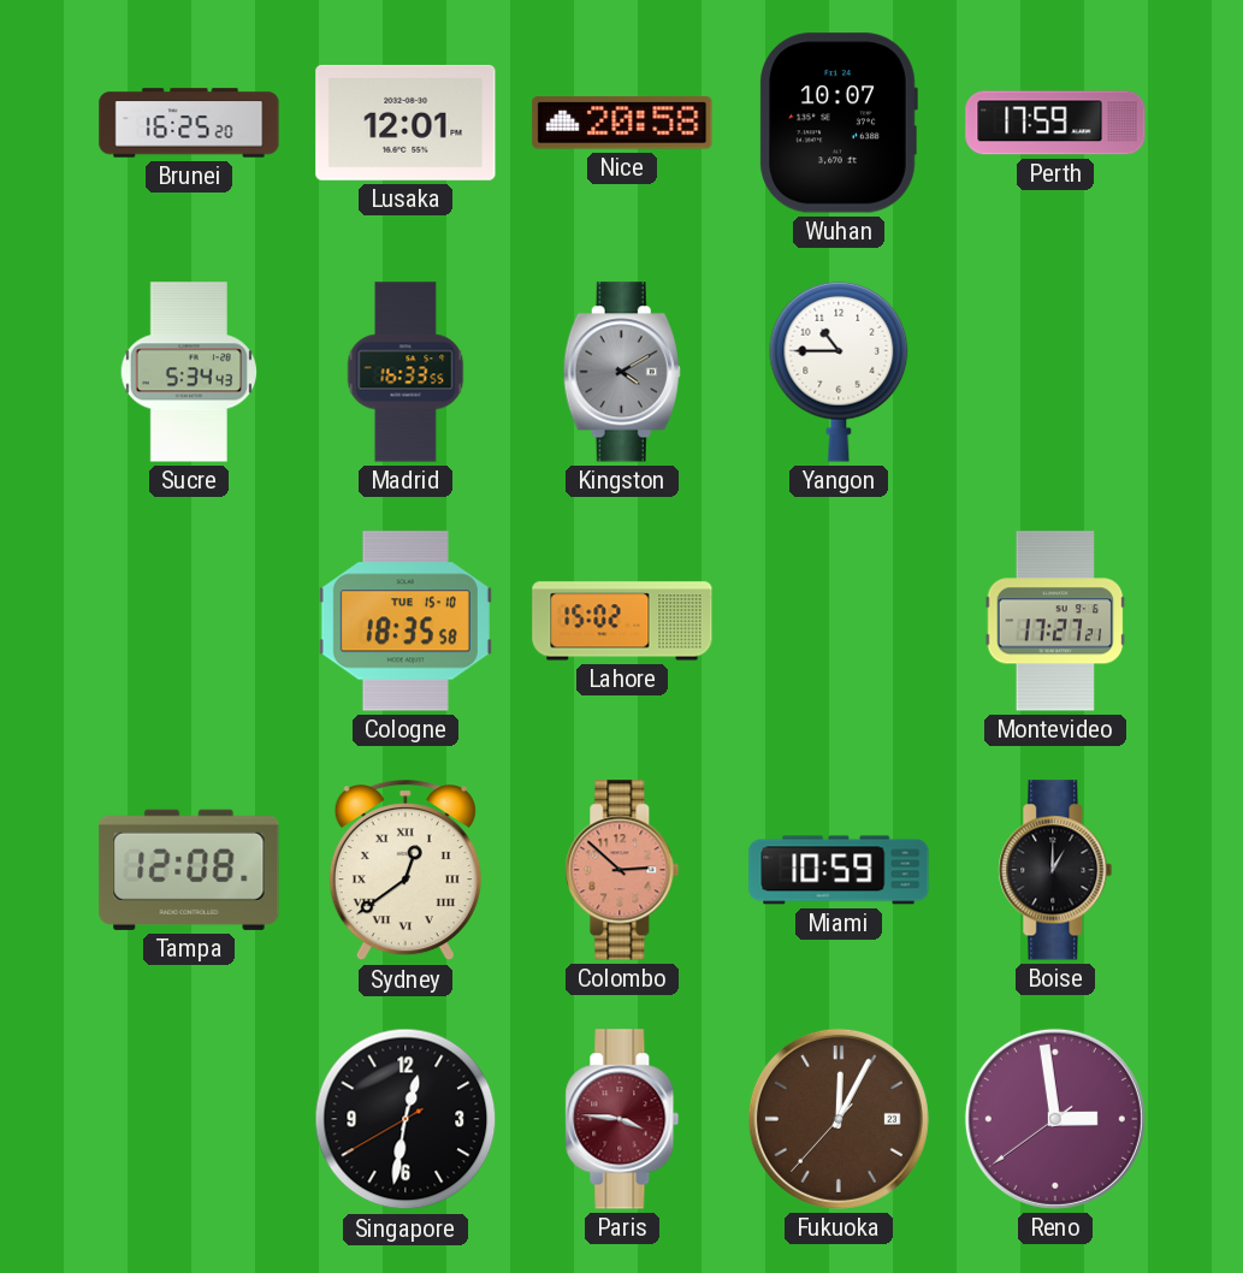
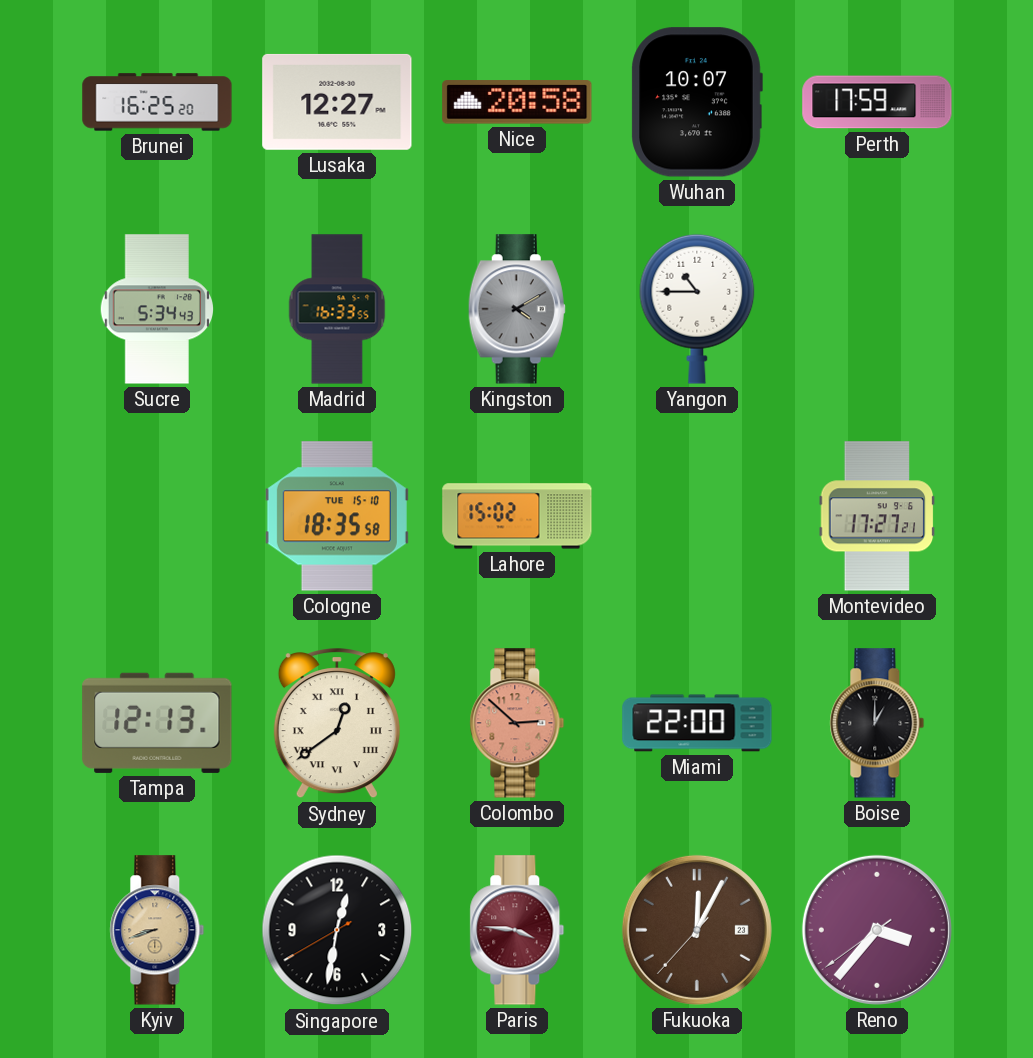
Lusaka: 12:01 -> 12:27
Tampa: 12:08 -> 12:13
Miami: 10:59 -> 22:00
Kyiv: none -> 8:42
Reno: 2:58 -> 3:36
